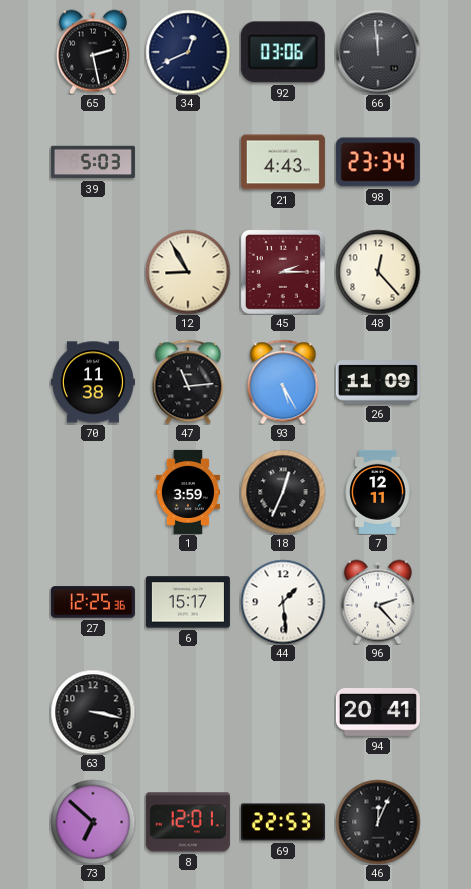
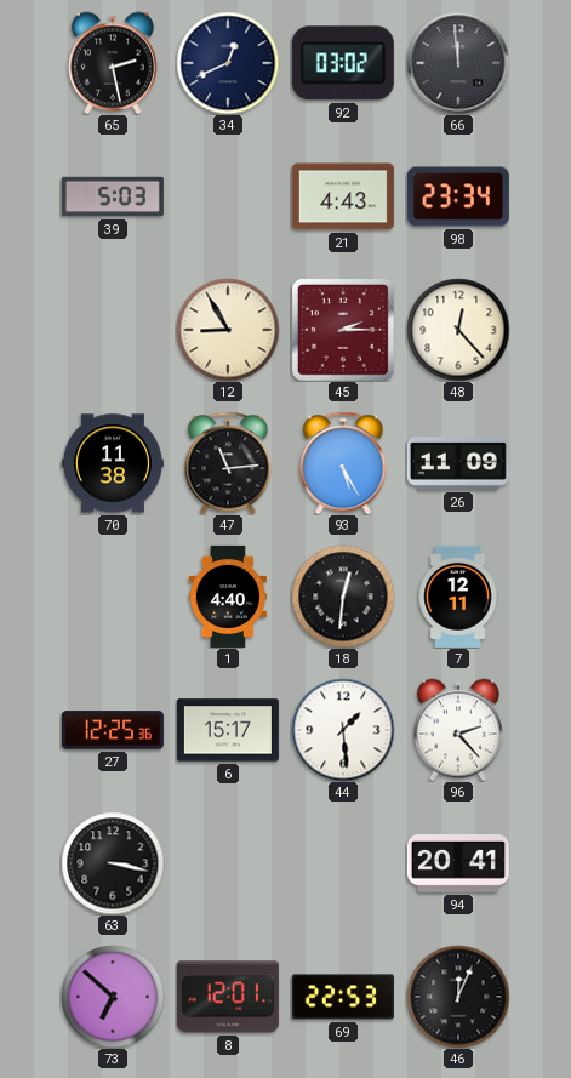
92: 03:06 -> 03:02
1: 3:59 -> 4:40
18: 12:34 -> 12:31
